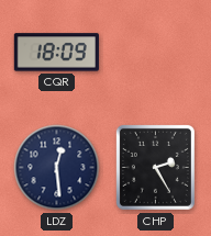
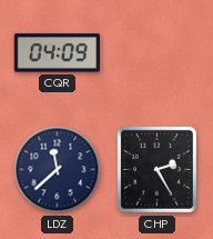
CQR: 18:09 -> 04:09
LDZ: 12:29 -> 11:38
